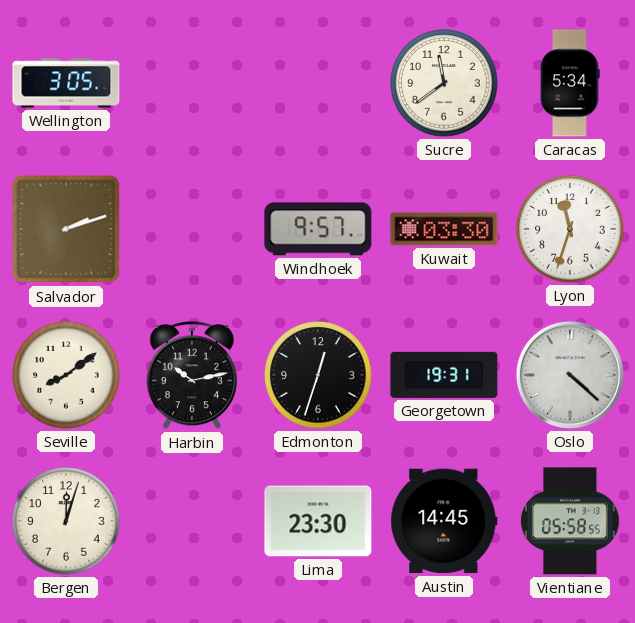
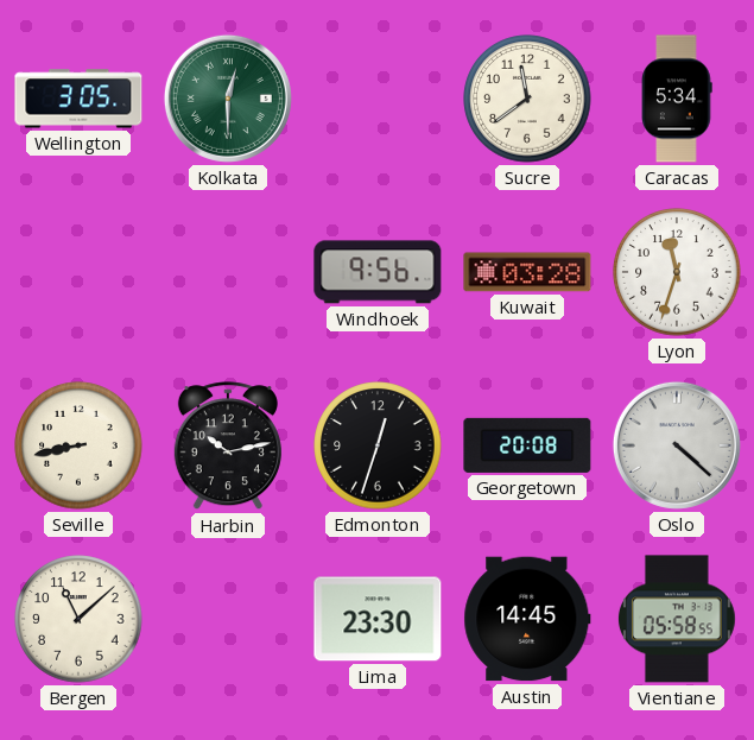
Kolkata: none -> 12:30
Salvador: 2:12 -> none
Windhoek: 9:57 -> 9:56
Kuwait: 03:30 -> 03:28
Seville: 8:09 -> 8:43
Georgetown: 19:31 -> 20:08
Bergen: 12:03 -> 11:08
